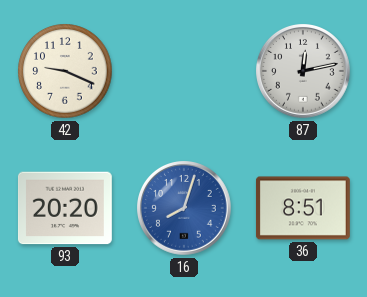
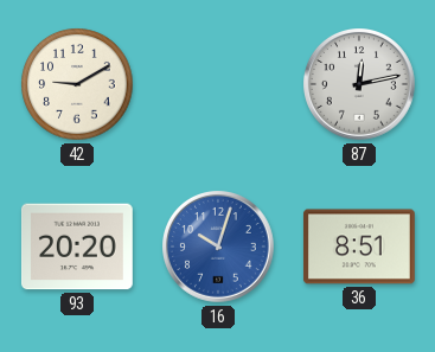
42: 9:19 -> 9:10
16: 8:03 -> 10:03
